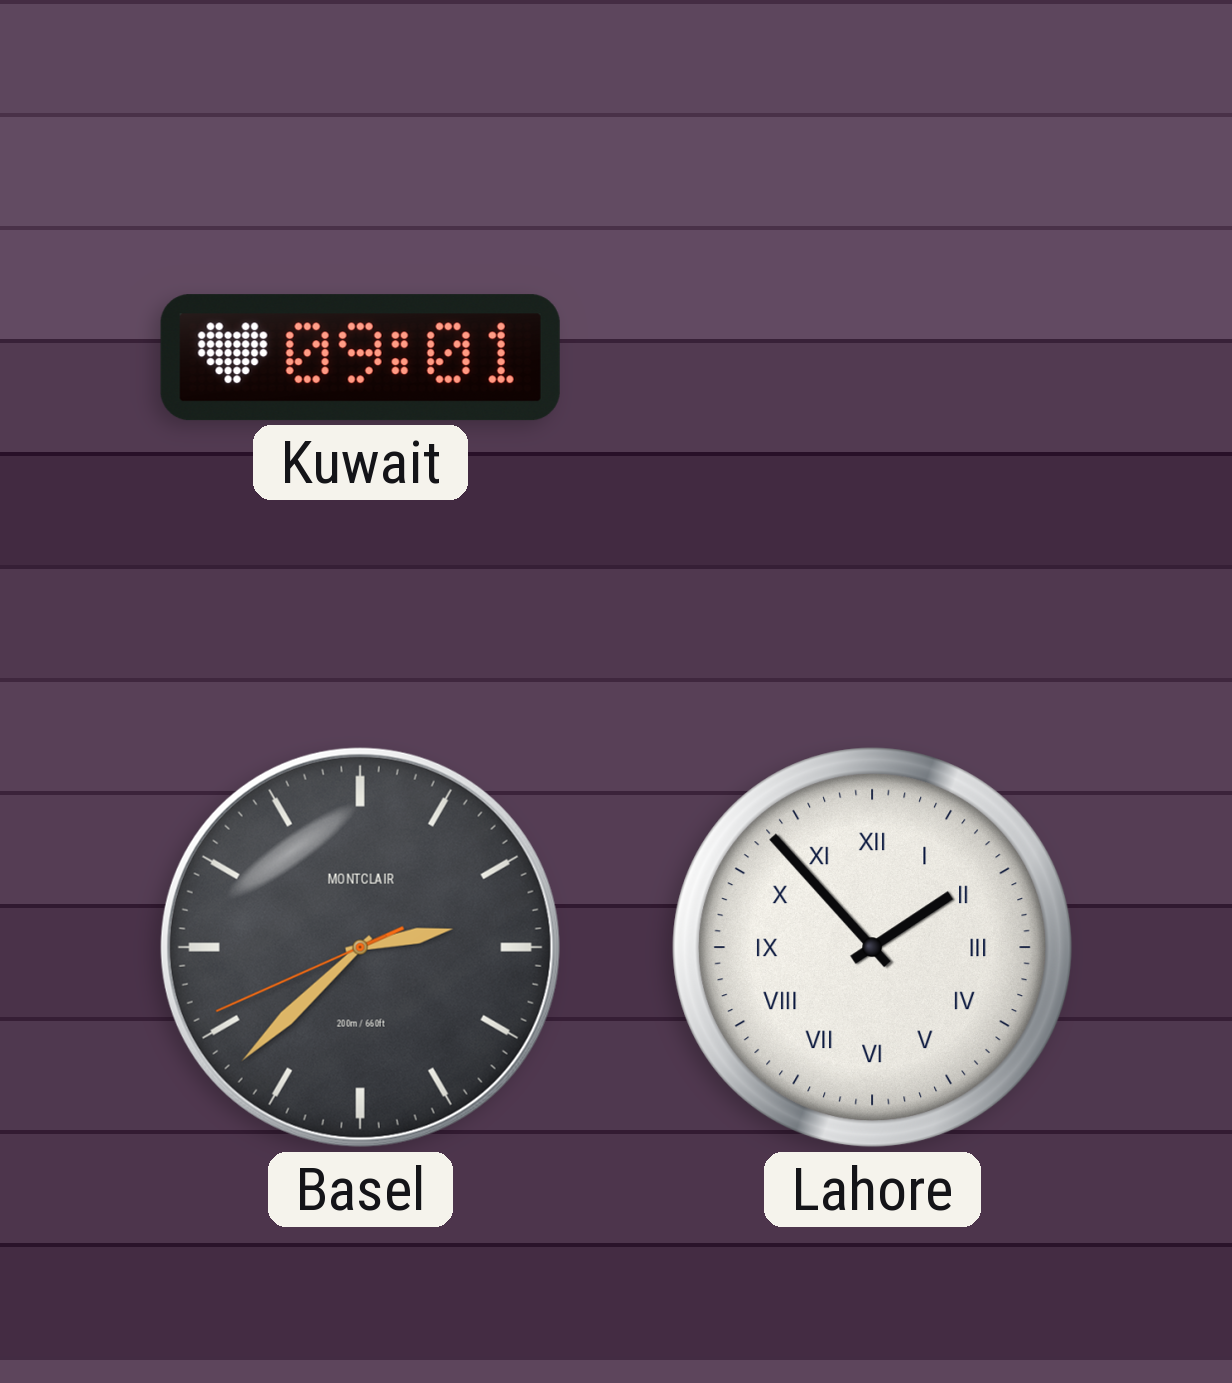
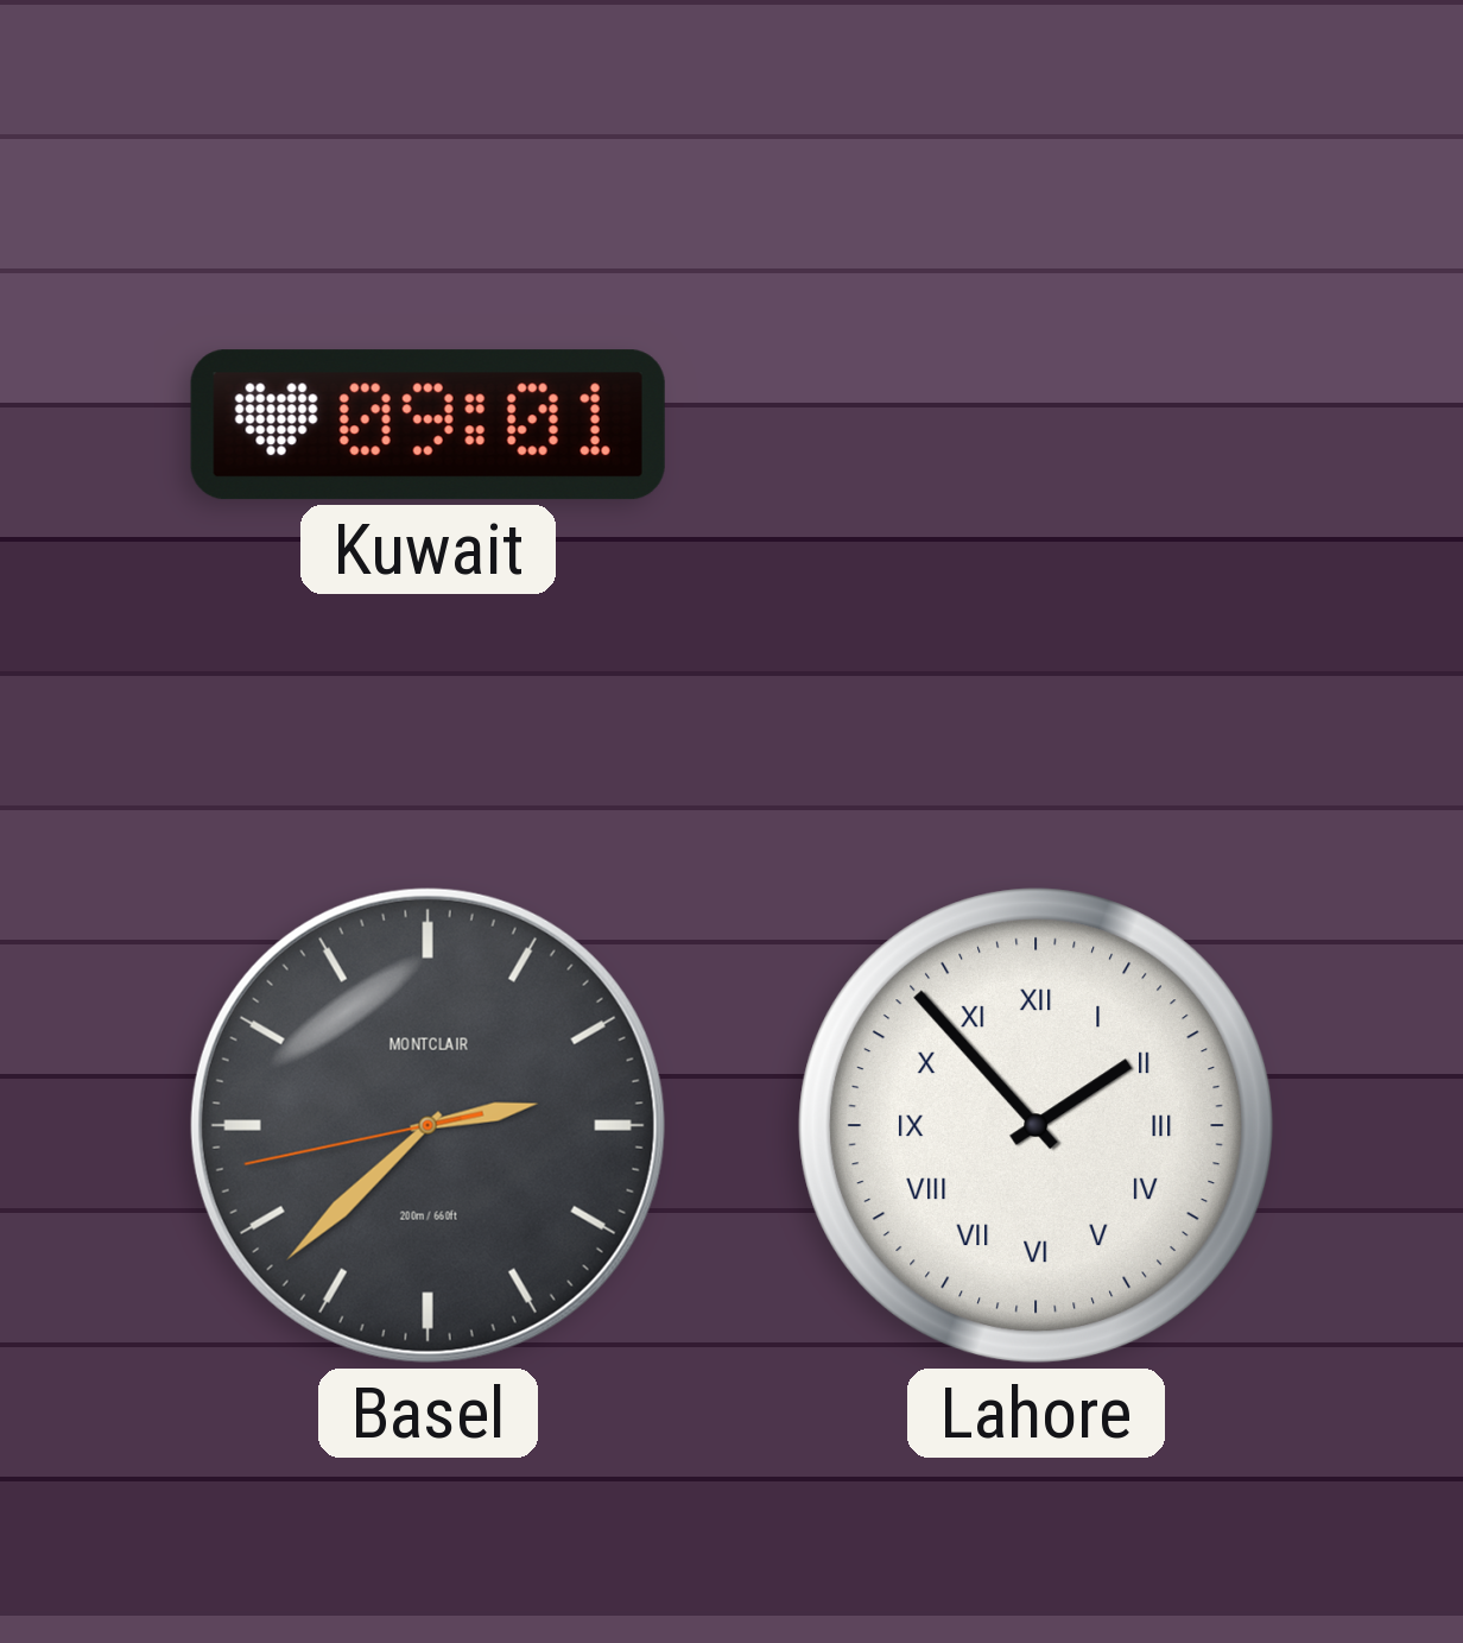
Basel: 2:37:41 -> 2:37:43
